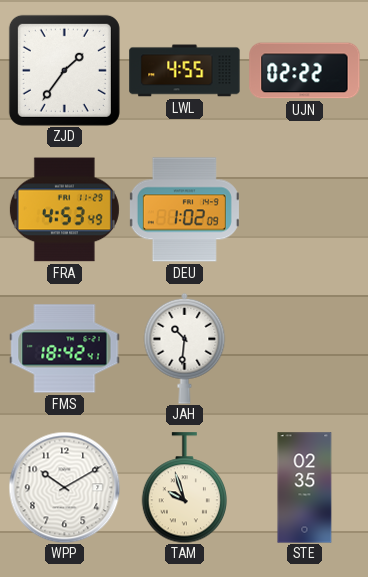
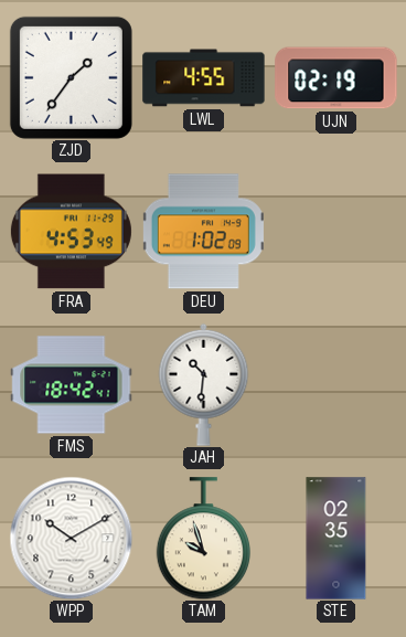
UJN: 02:22 -> 02:19
